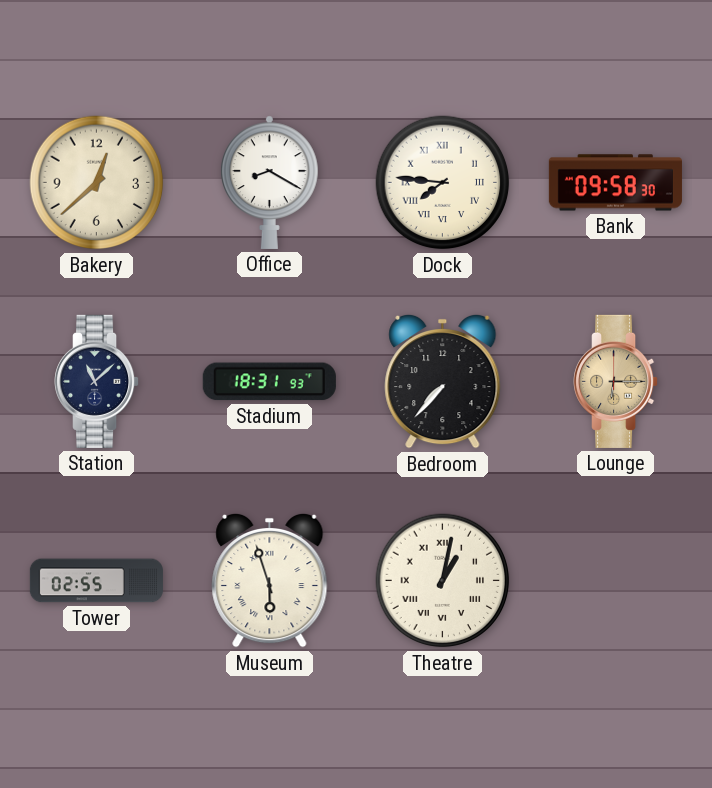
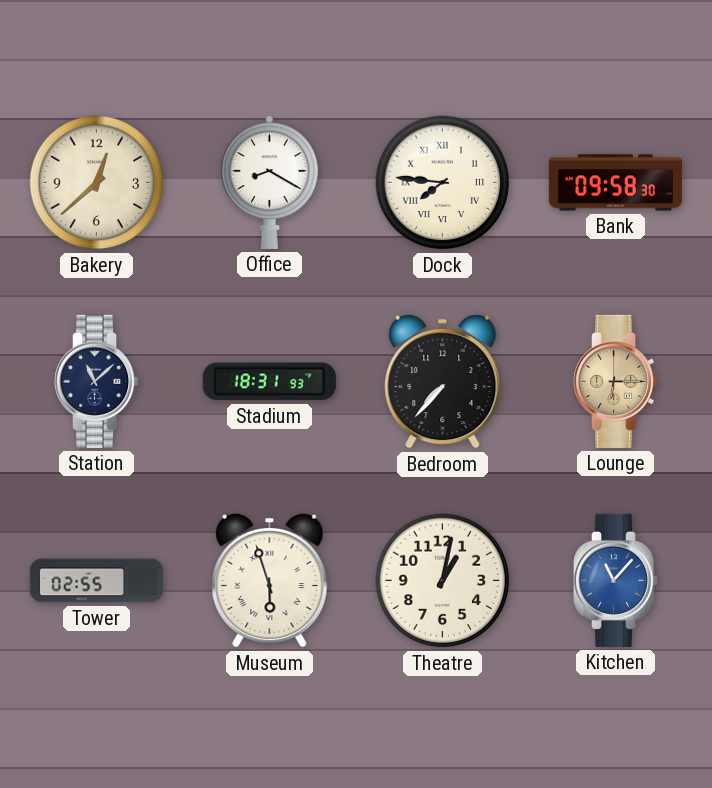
Theatre numerals: Roman -> Arabic
Kitchen: none -> 11:07
